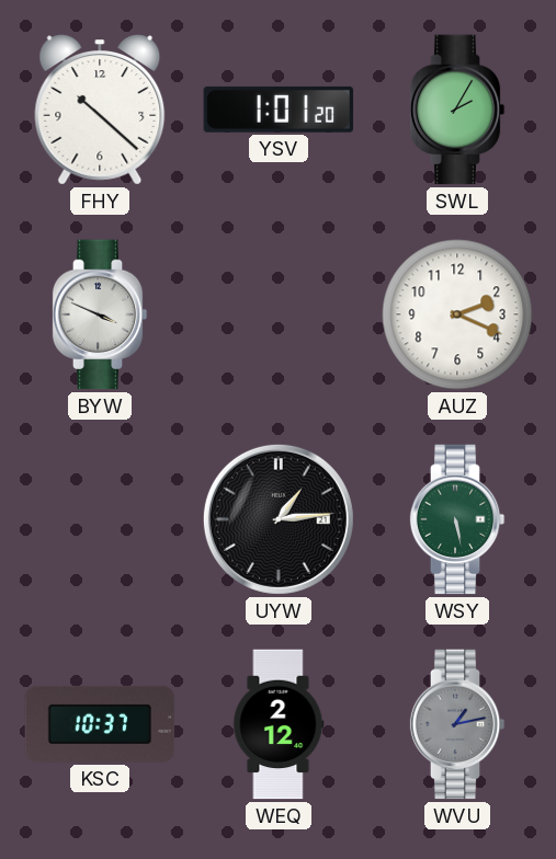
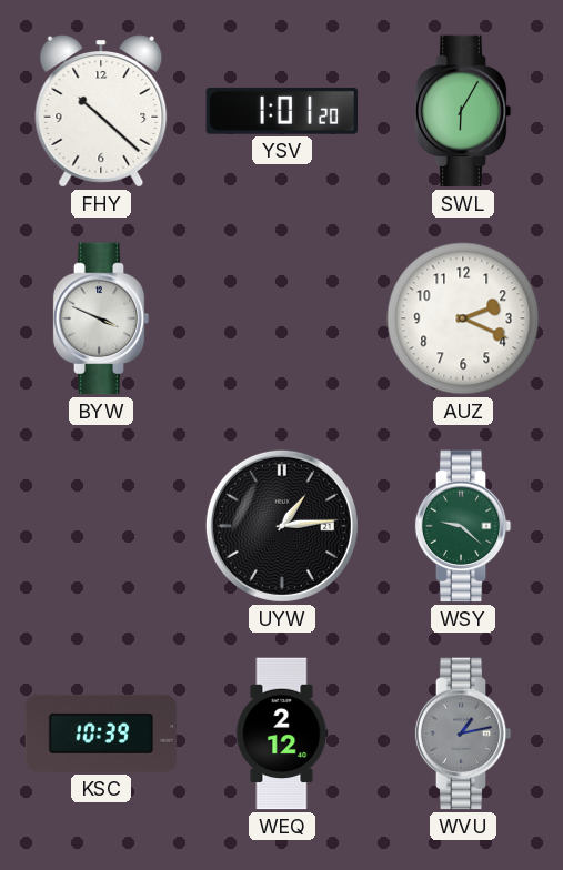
SWL: 2:05 -> 6:05
WSY: 5:28 -> 9:22
KSC: 10:37 -> 10:39
